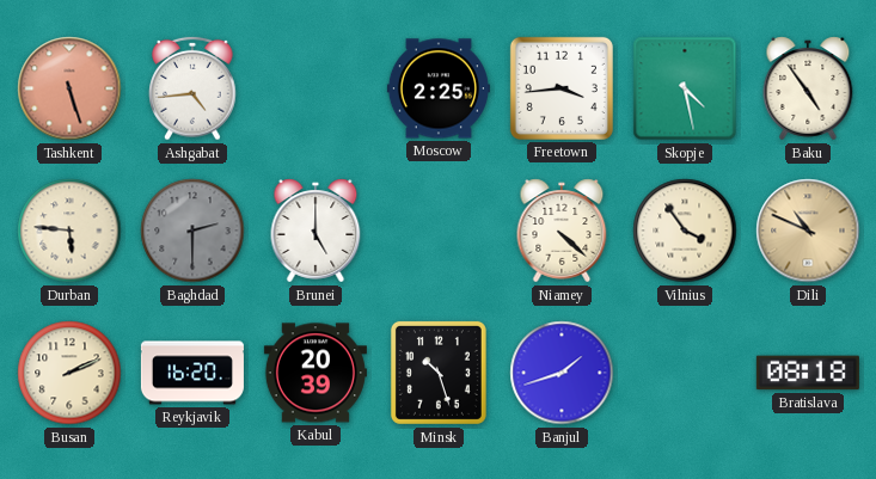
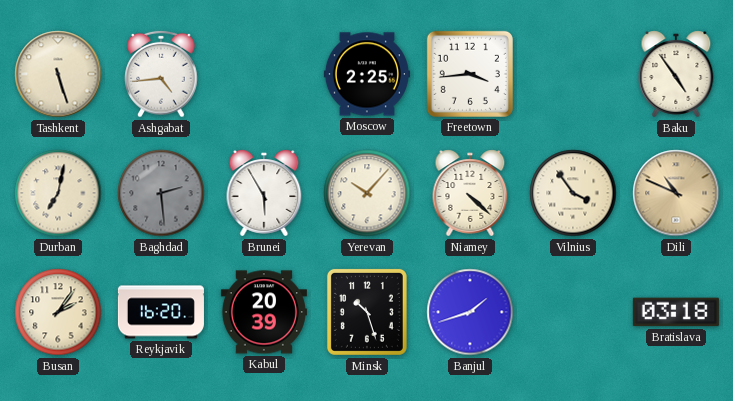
Tashkent dial: salmon -> cream
Skopje: 4:28 -> none
Durban: 5:46 -> 7:02
Baghdad: 2:30 -> 2:29
Brunei: 5:00 -> 5:55
Yerevan: none -> 10:07
Busan: 2:11 -> 2:06
Bratislava: 08:18 -> 03:18
